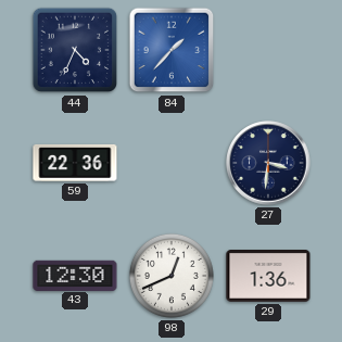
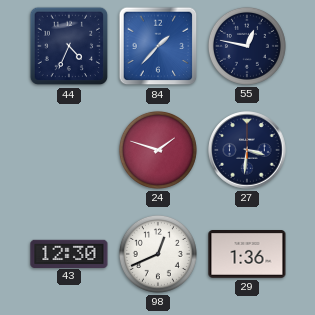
55: none -> 12:47
59: 22:36 -> none
24: none -> 1:48
